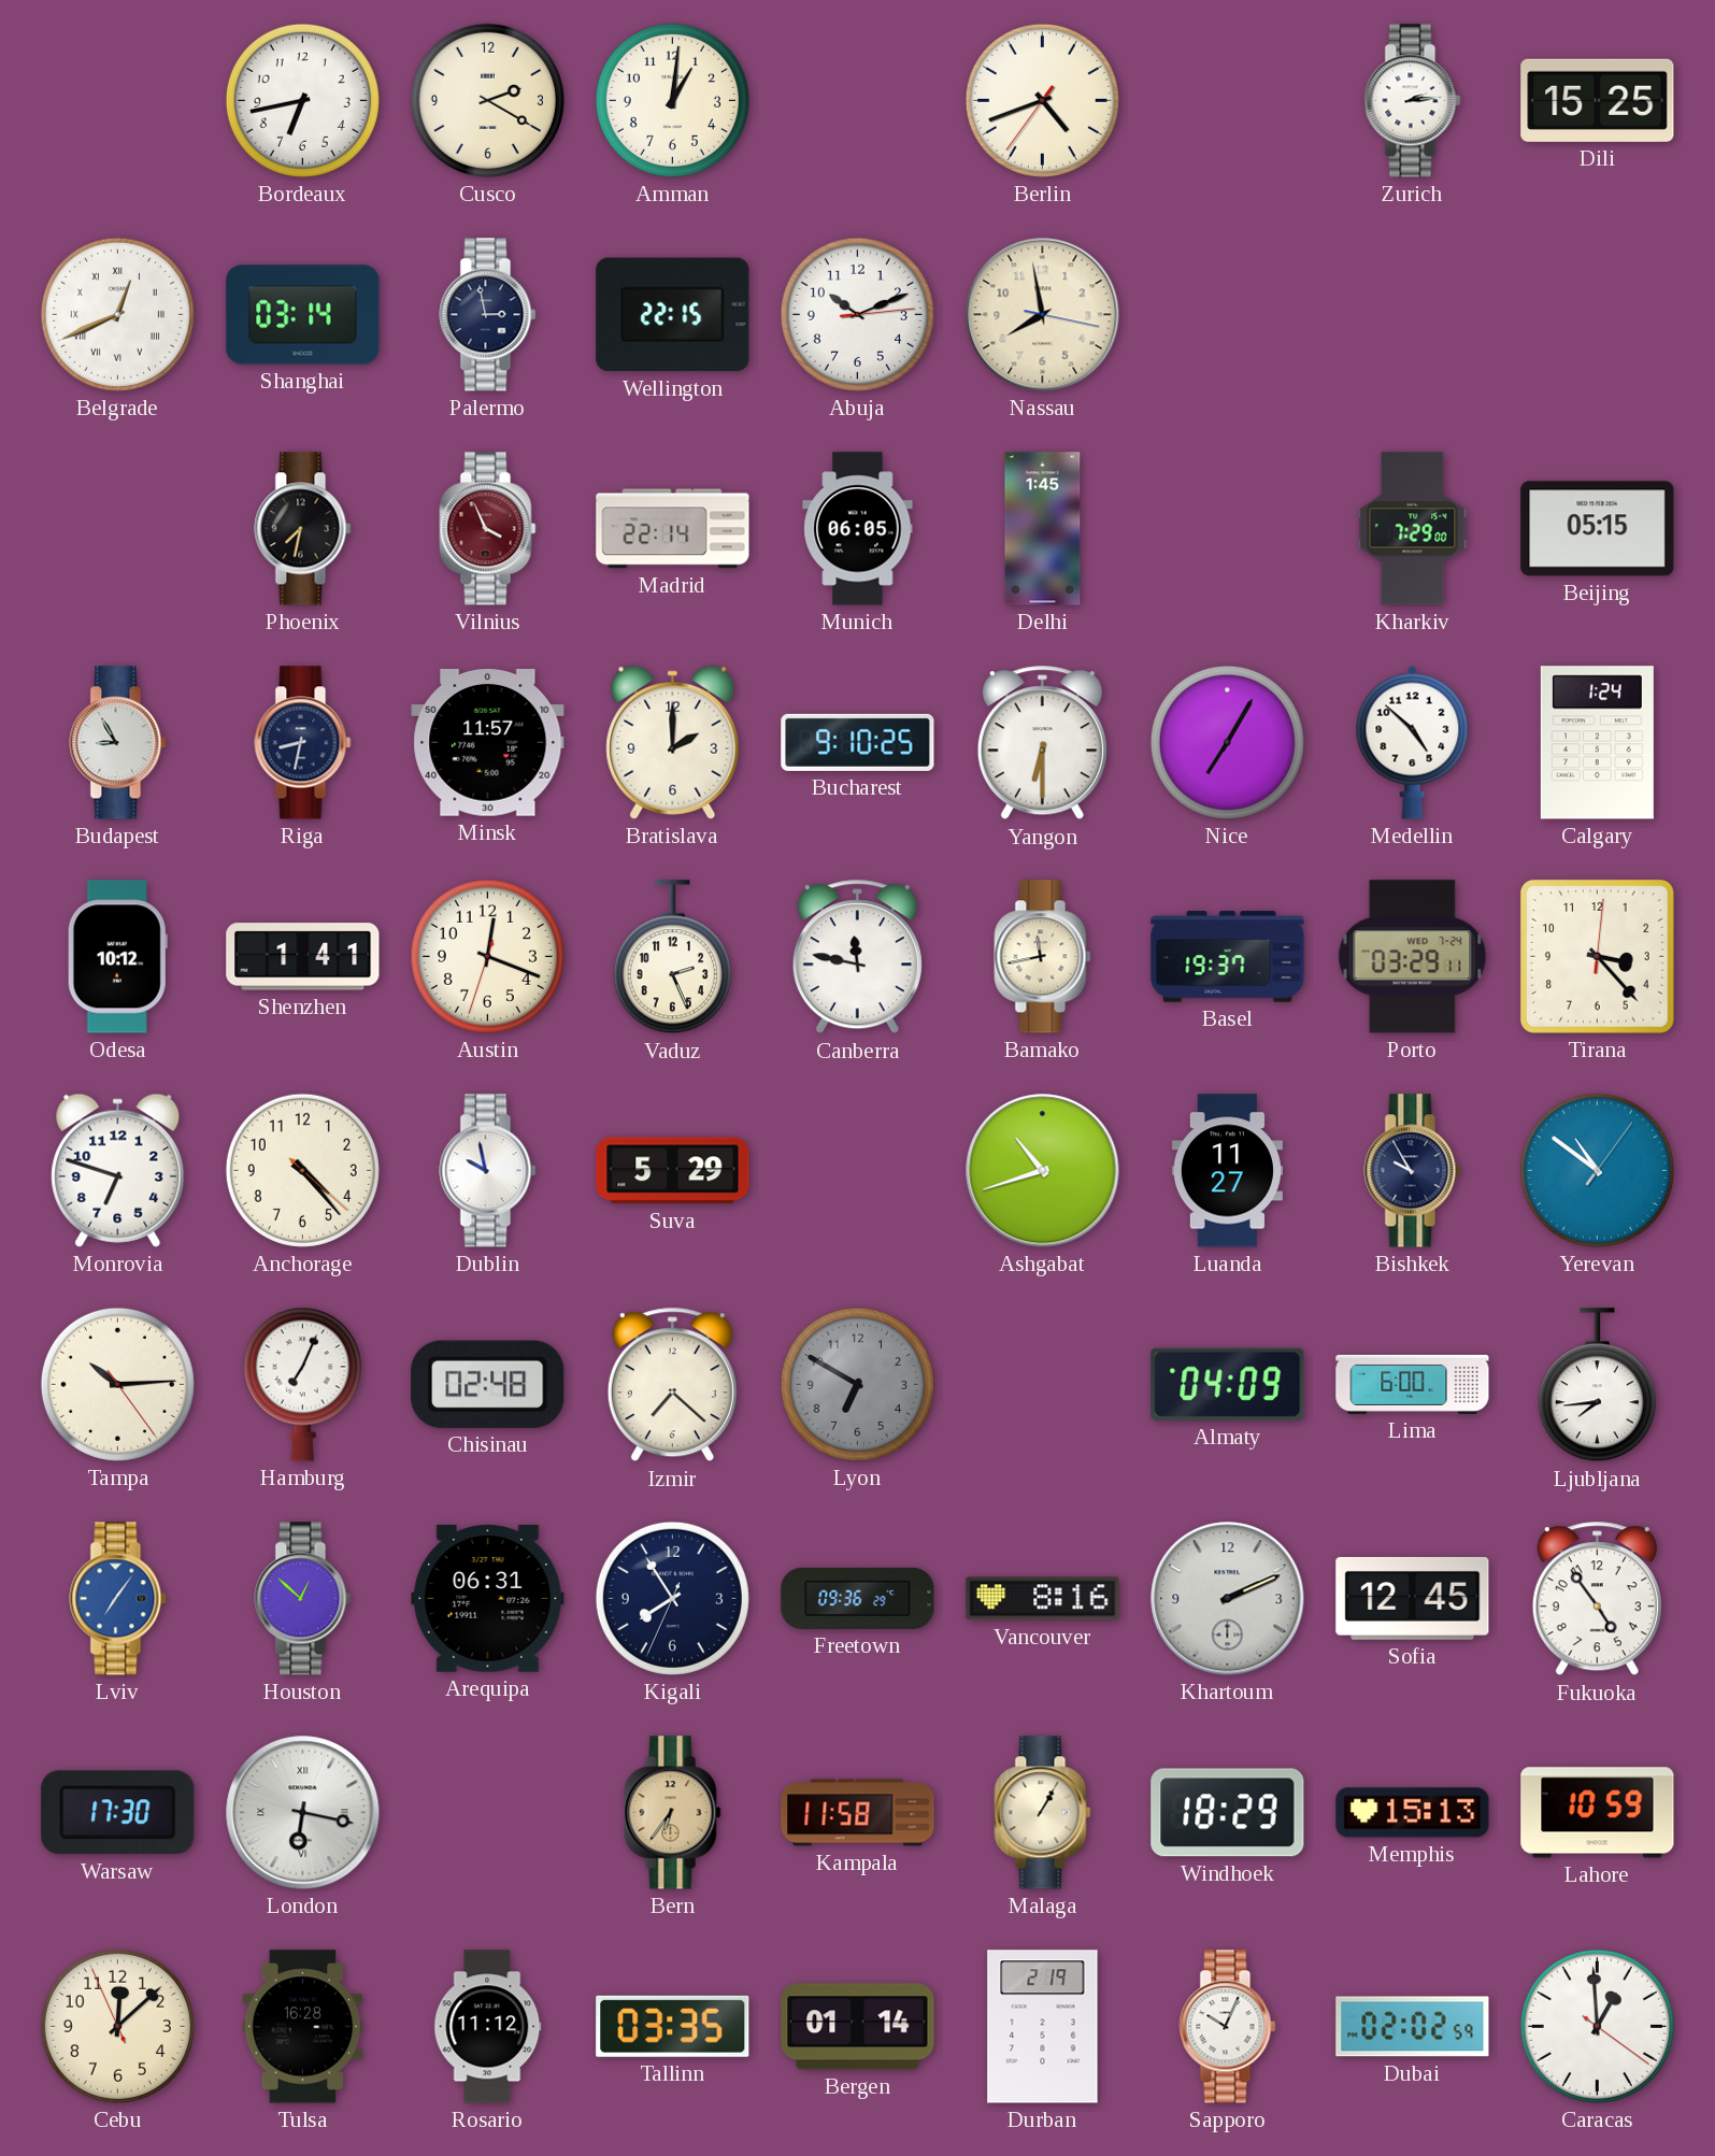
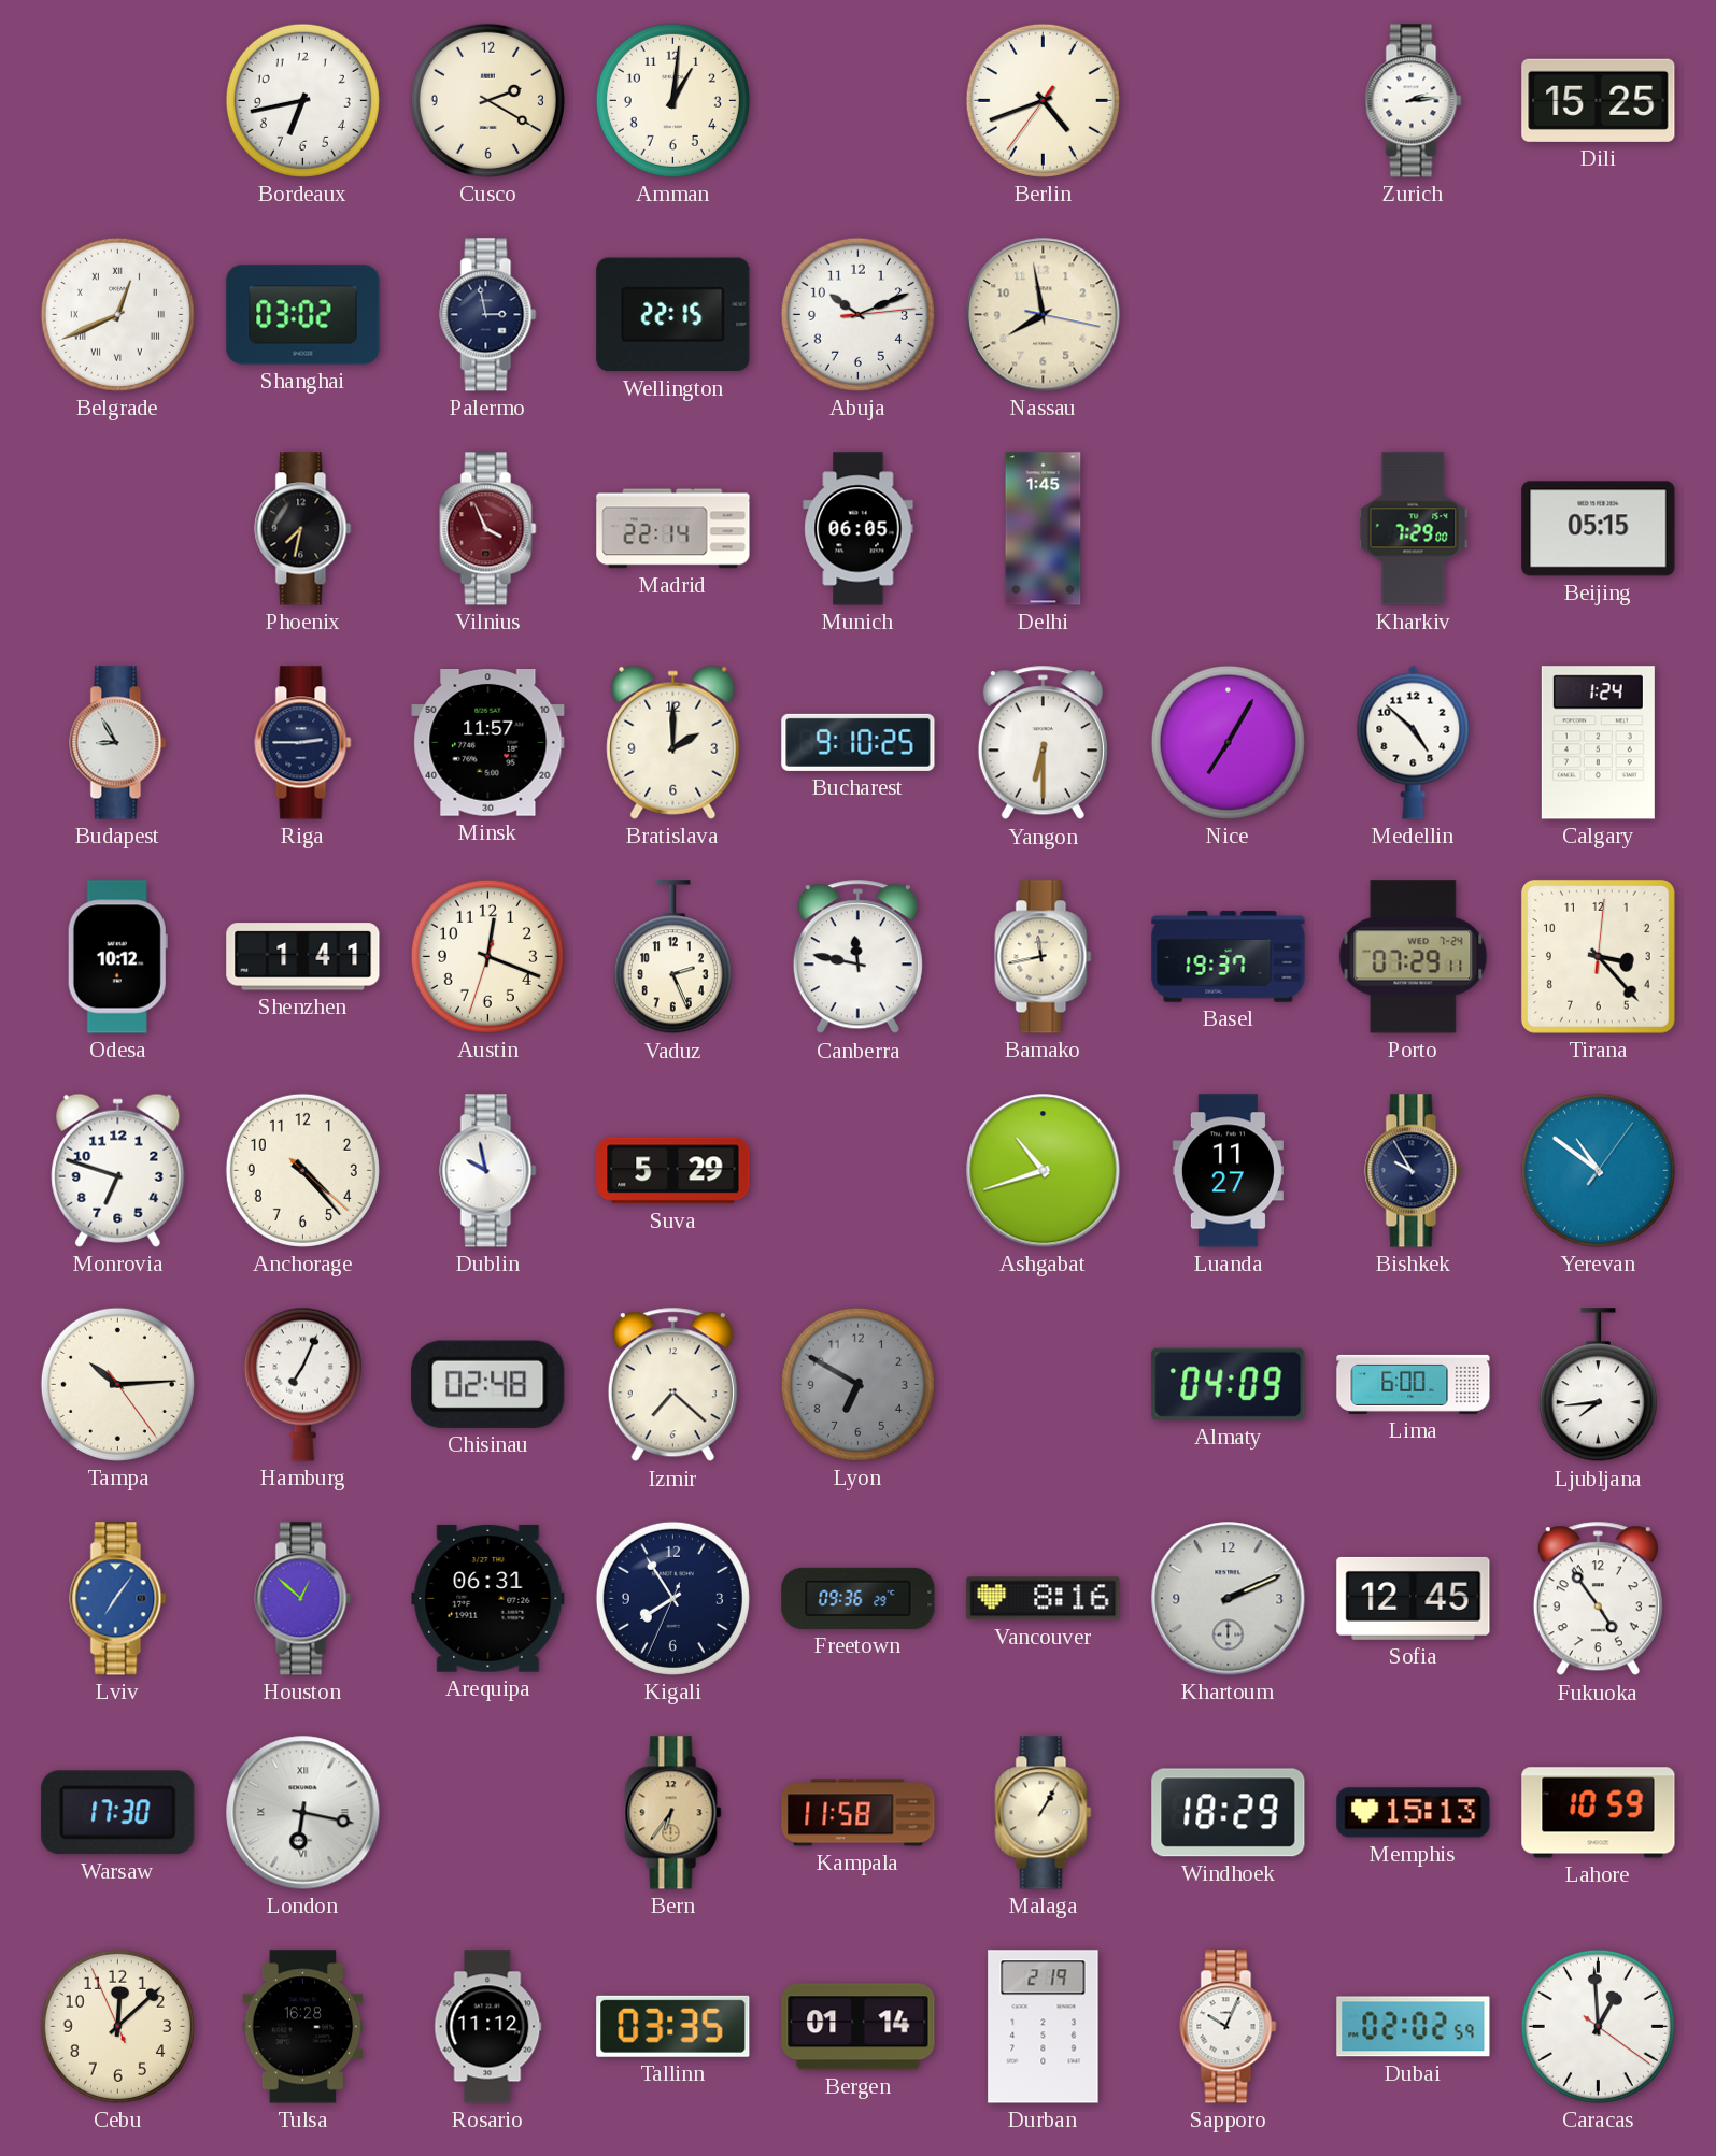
Shanghai: 03:14 -> 03:02
Riga: 8:32 -> 2:45
Porto: 03:29 -> 07:29
